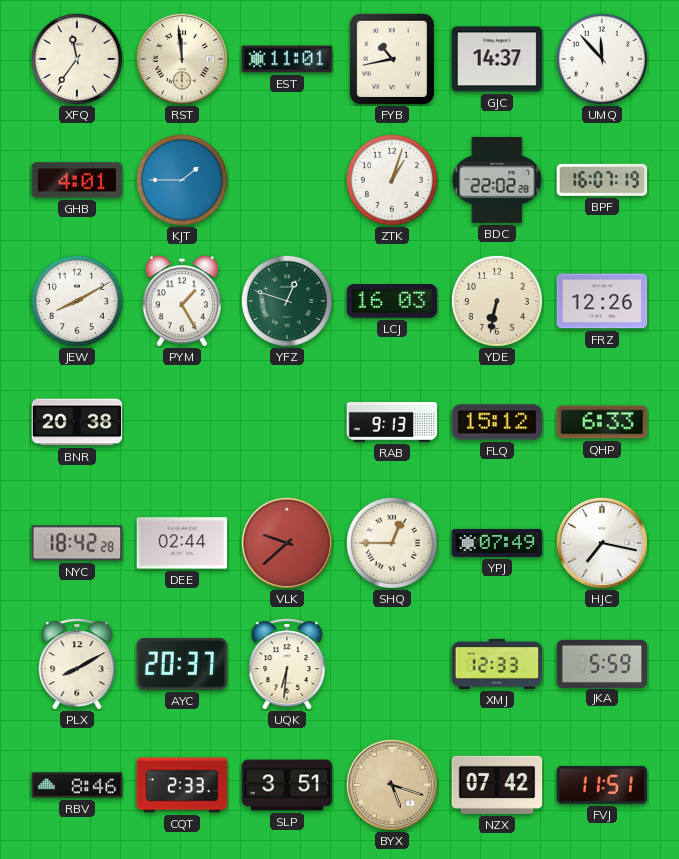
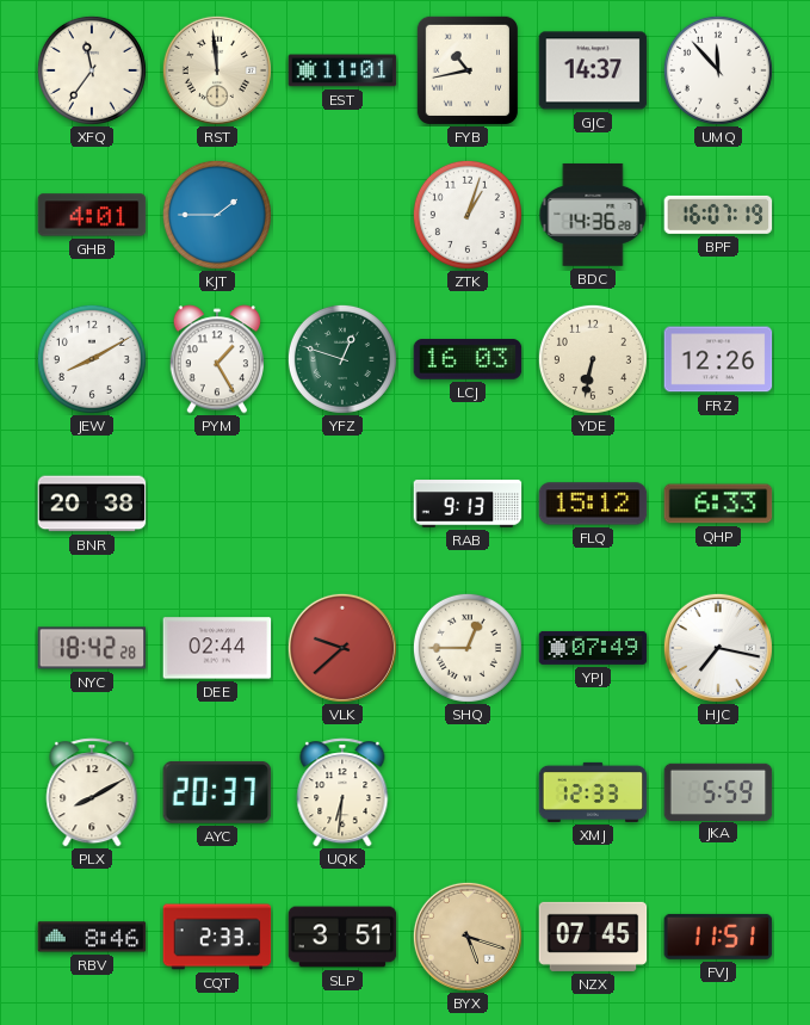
BDC: 22:02 -> 14:36
NZX: 07:42 -> 07:45
